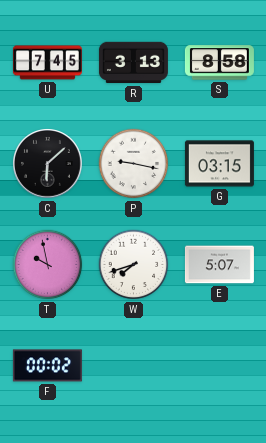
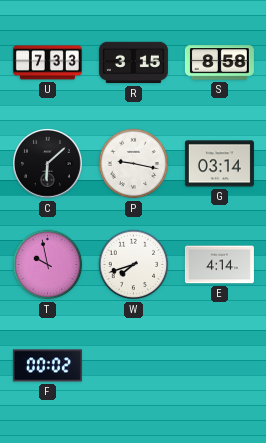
U: 7:45 -> 7:33
R: 3:13 -> 3:15
G: 03:15 -> 03:14
E: 5:07 -> 4:14
